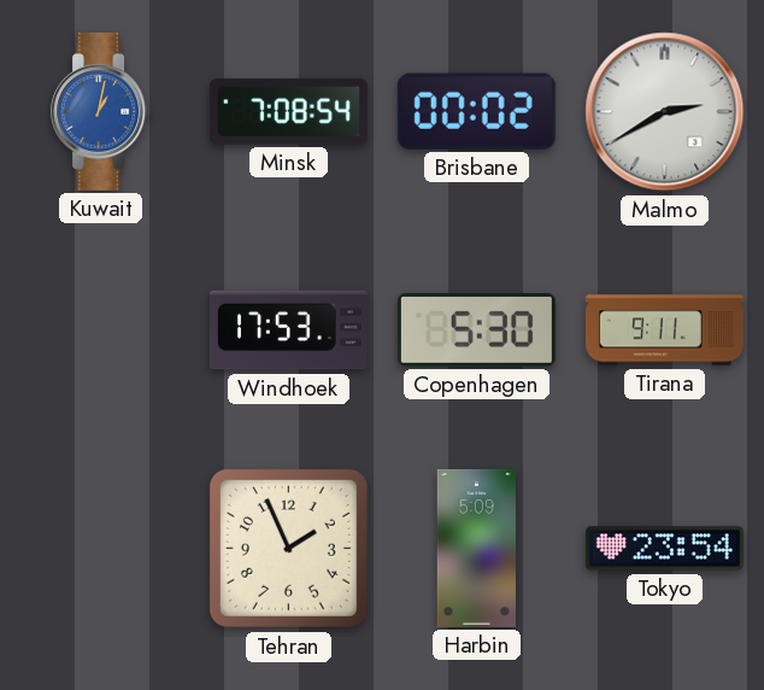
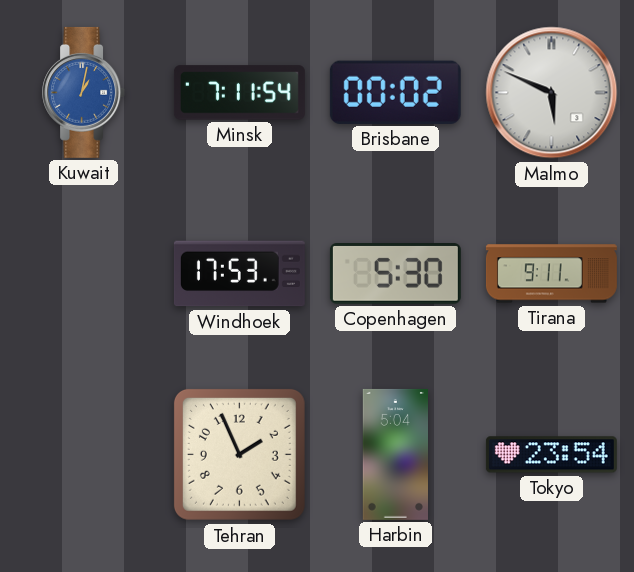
Minsk: 7:08 -> 7:11
Malmo: 2:40 -> 5:49
Harbin: 5:09 -> 5:04
